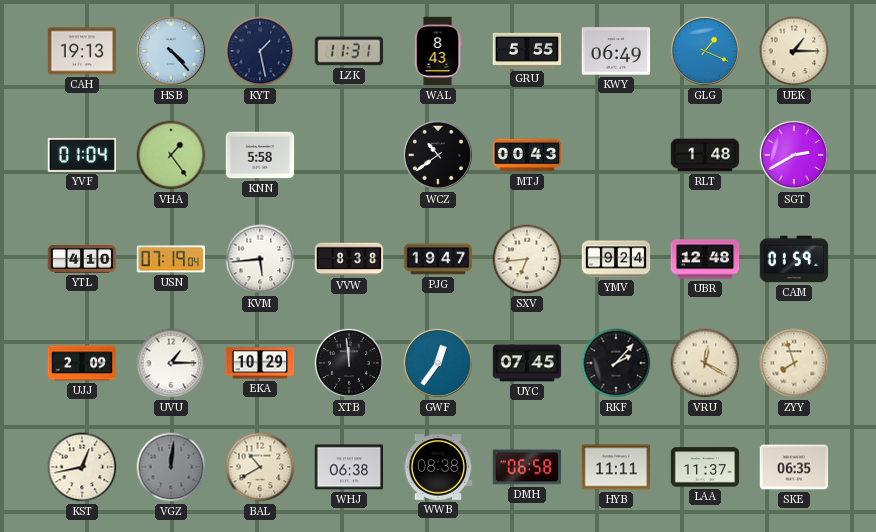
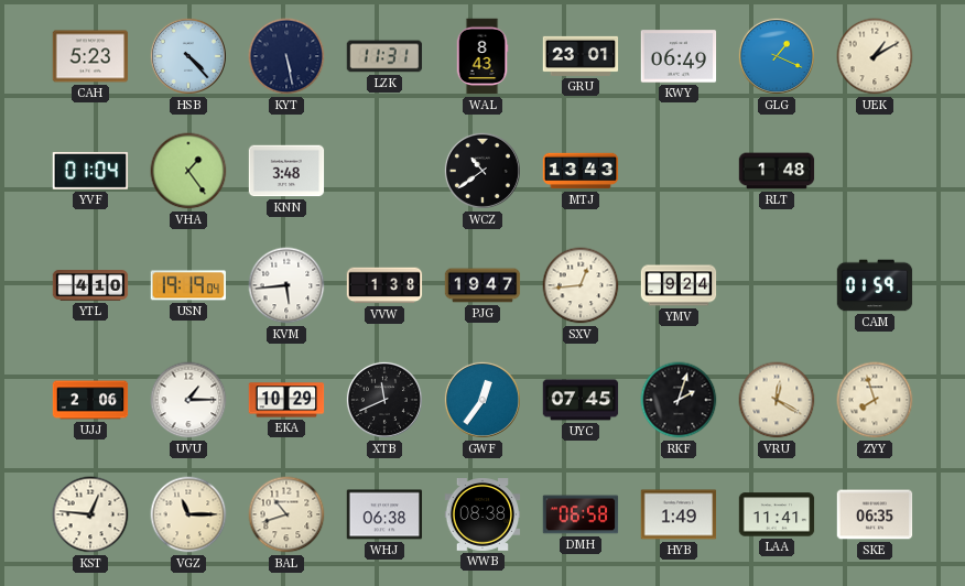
CAH: 19:13 -> 5:23
KYT: 1:28 -> 5:28
GRU: 5:55 -> 23:01
UEK: 1:15 -> 1:10
KNN: 5:58 -> 3:48
MTJ: 00:43 -> 13:43
SGT: 2:40 -> none
USN: 07:19 -> 19:19
VVW: 8:38 -> 1:38
SXV: 6:44 -> 12:44
UBR: 12:48 -> none
UJJ: 2:09 -> 2:06
XTB: 11:59 -> 11:41
RKF: 2:07 -> 2:03
KST: 12:43 -> 12:46
VGZ: 12:01 -> 11:15
VGZ dial: grey -> cream
BAL: 10:40 -> 10:42
HYB: 11:11 -> 1:49
LAA: 11:37 -> 11:41
